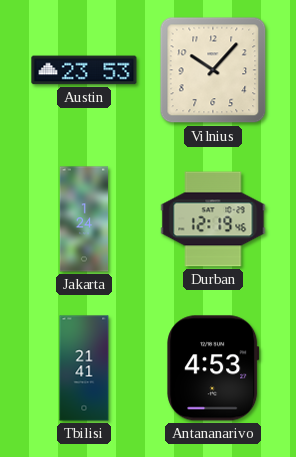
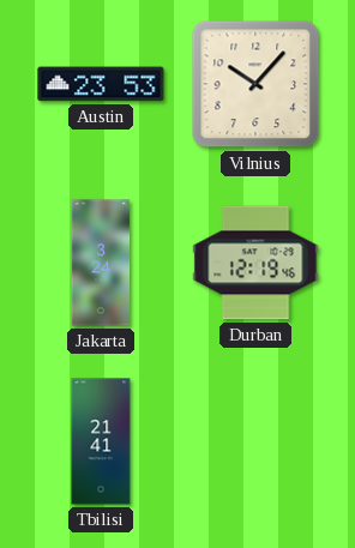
Jakarta: 1:24 -> 3:24
Antananarivo: 4:53 -> none
